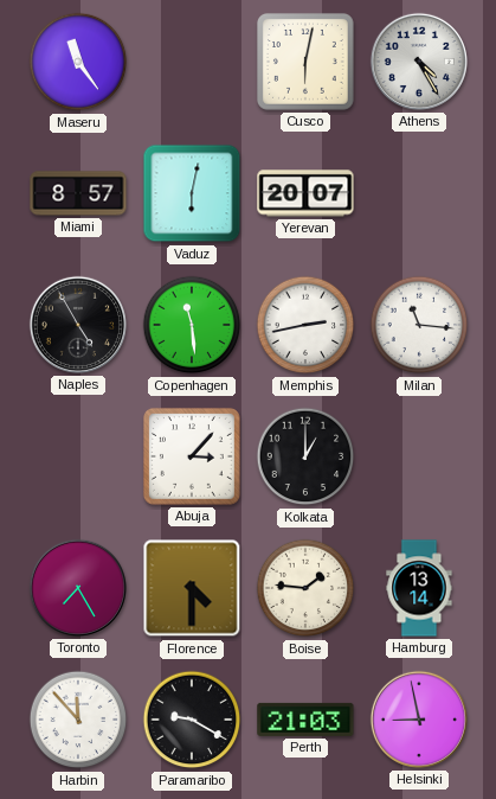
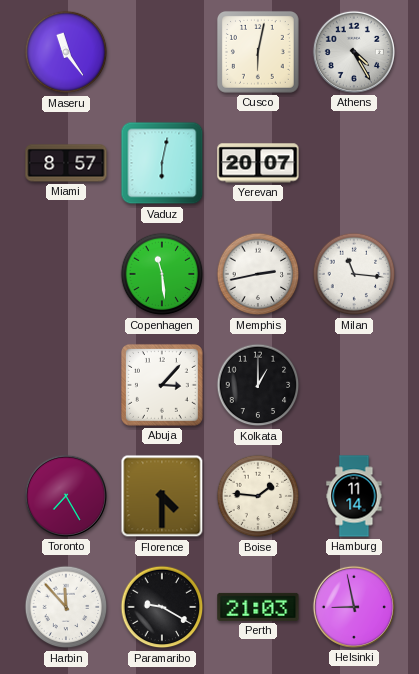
Naples: 4:55 -> none
Hamburg: 13:14 -> 11:14
